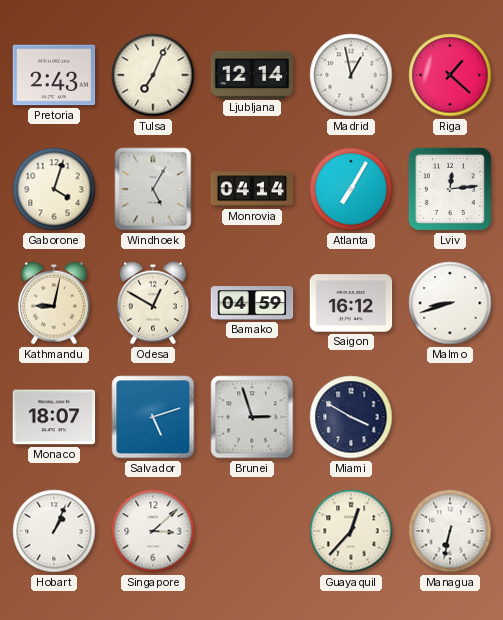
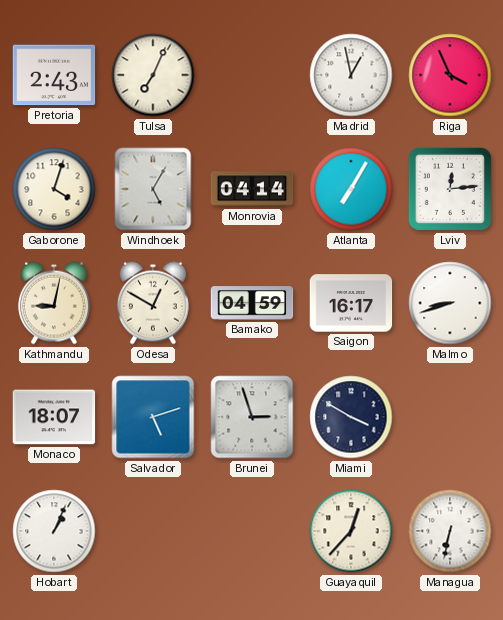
Ljubljana: 12:14 -> none
Riga: 1:22 -> 3:56
Saigon: 16:12 -> 16:17
Singapore: 3:08 -> none
